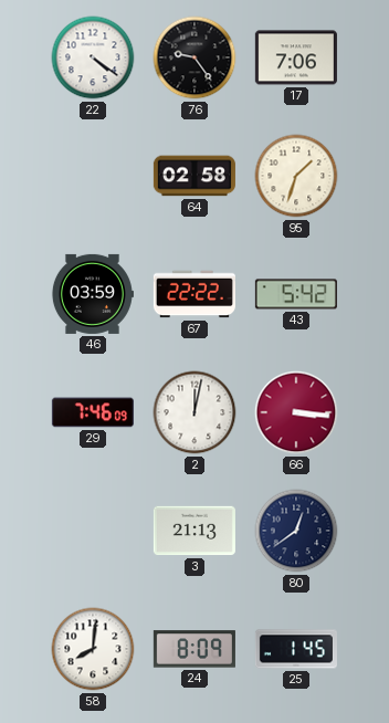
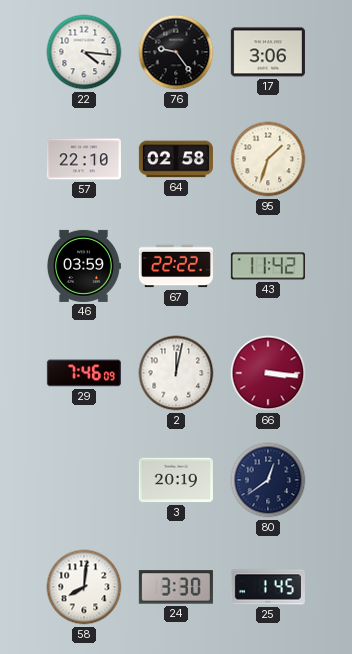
22: 4:21 -> 4:16
17: 7:06 -> 3:06
57: none -> 22:10
43: 5:42 -> 11:42
3: 21:13 -> 20:19
24: 8:09 -> 3:30
